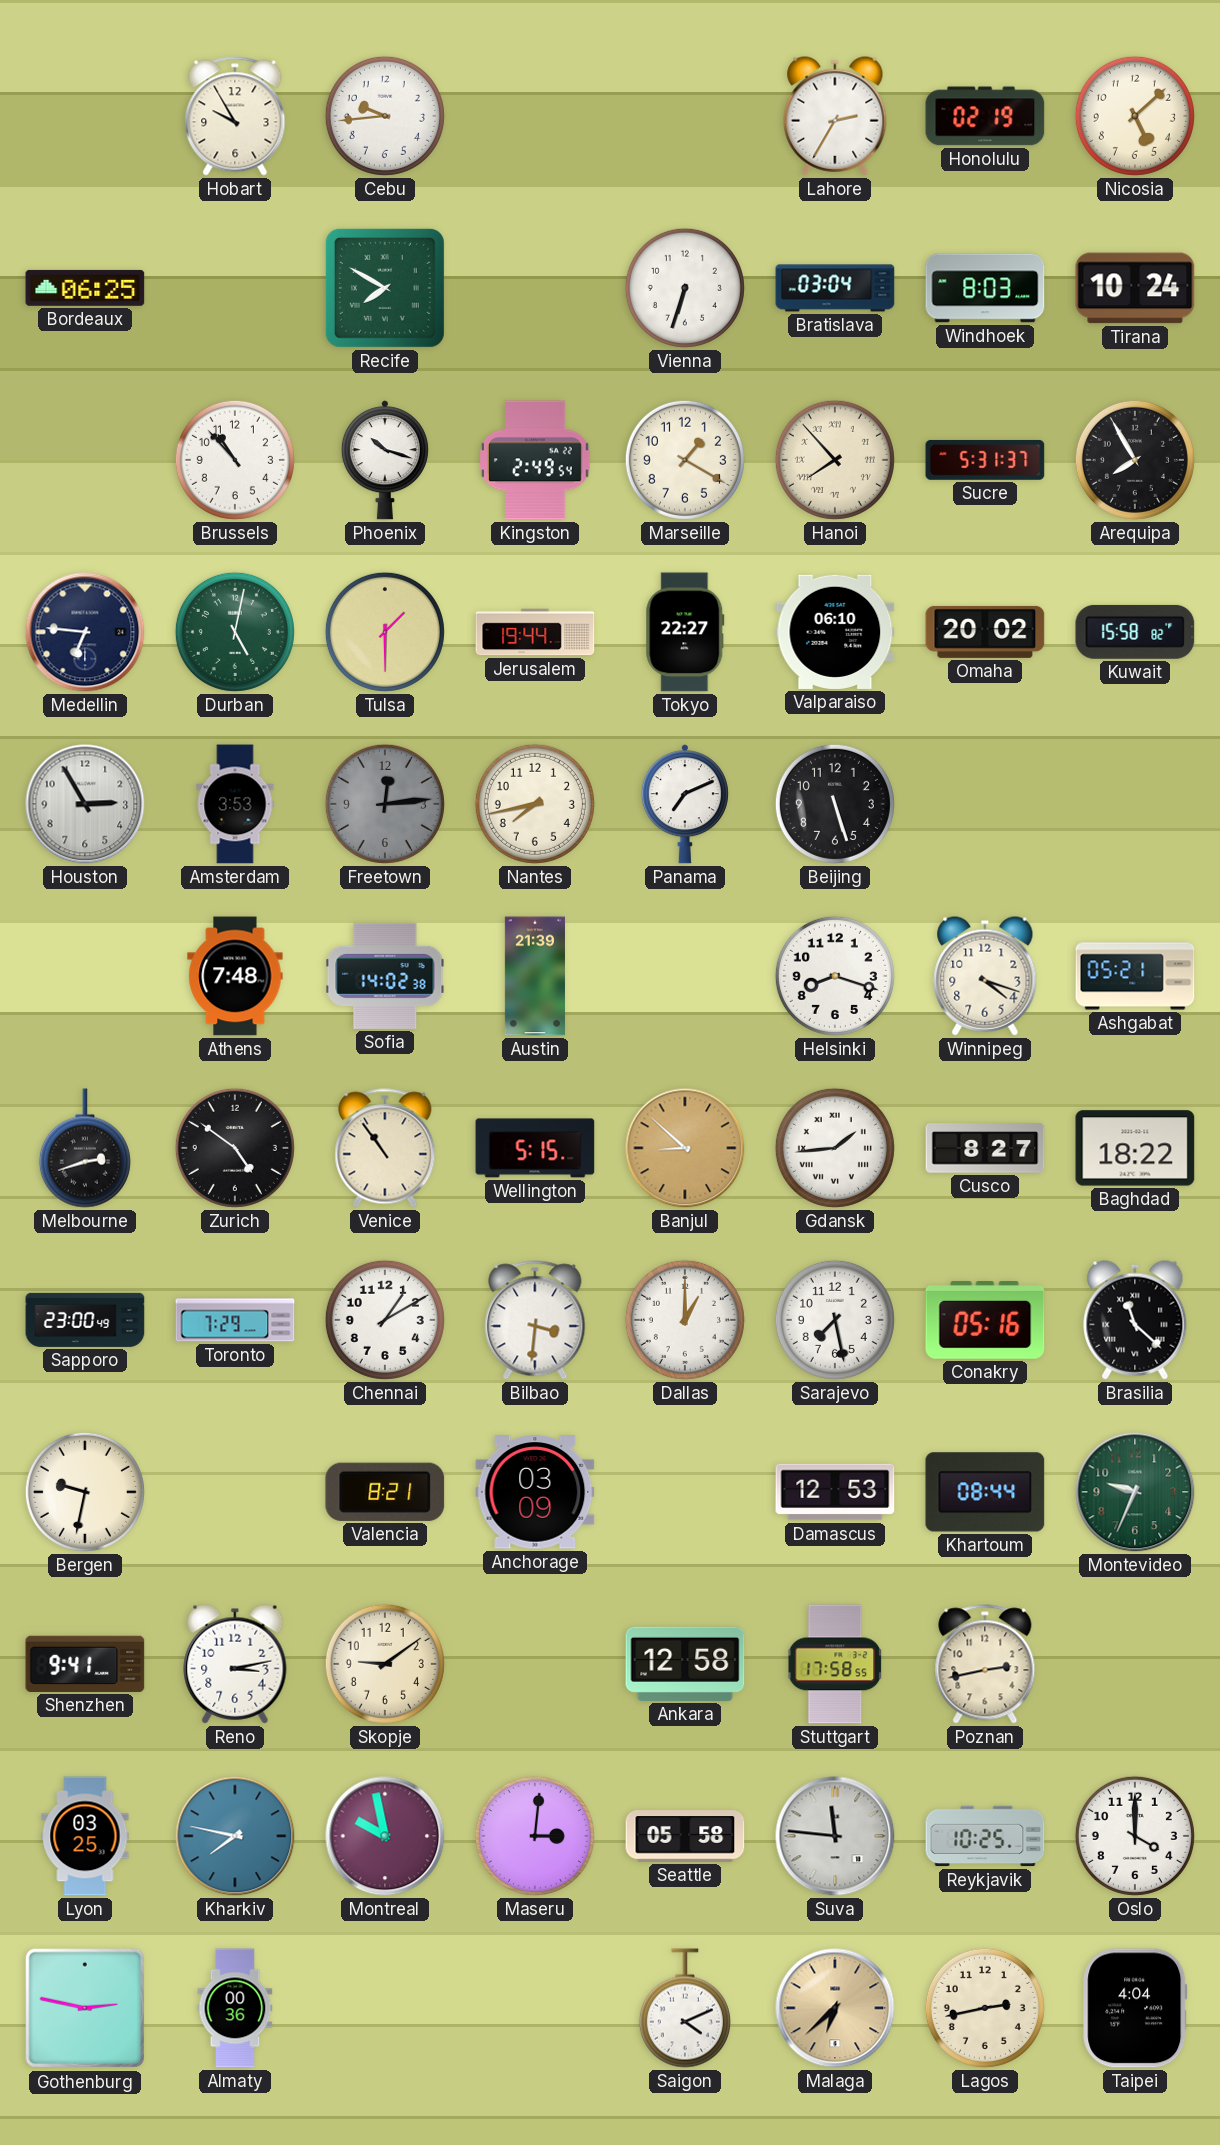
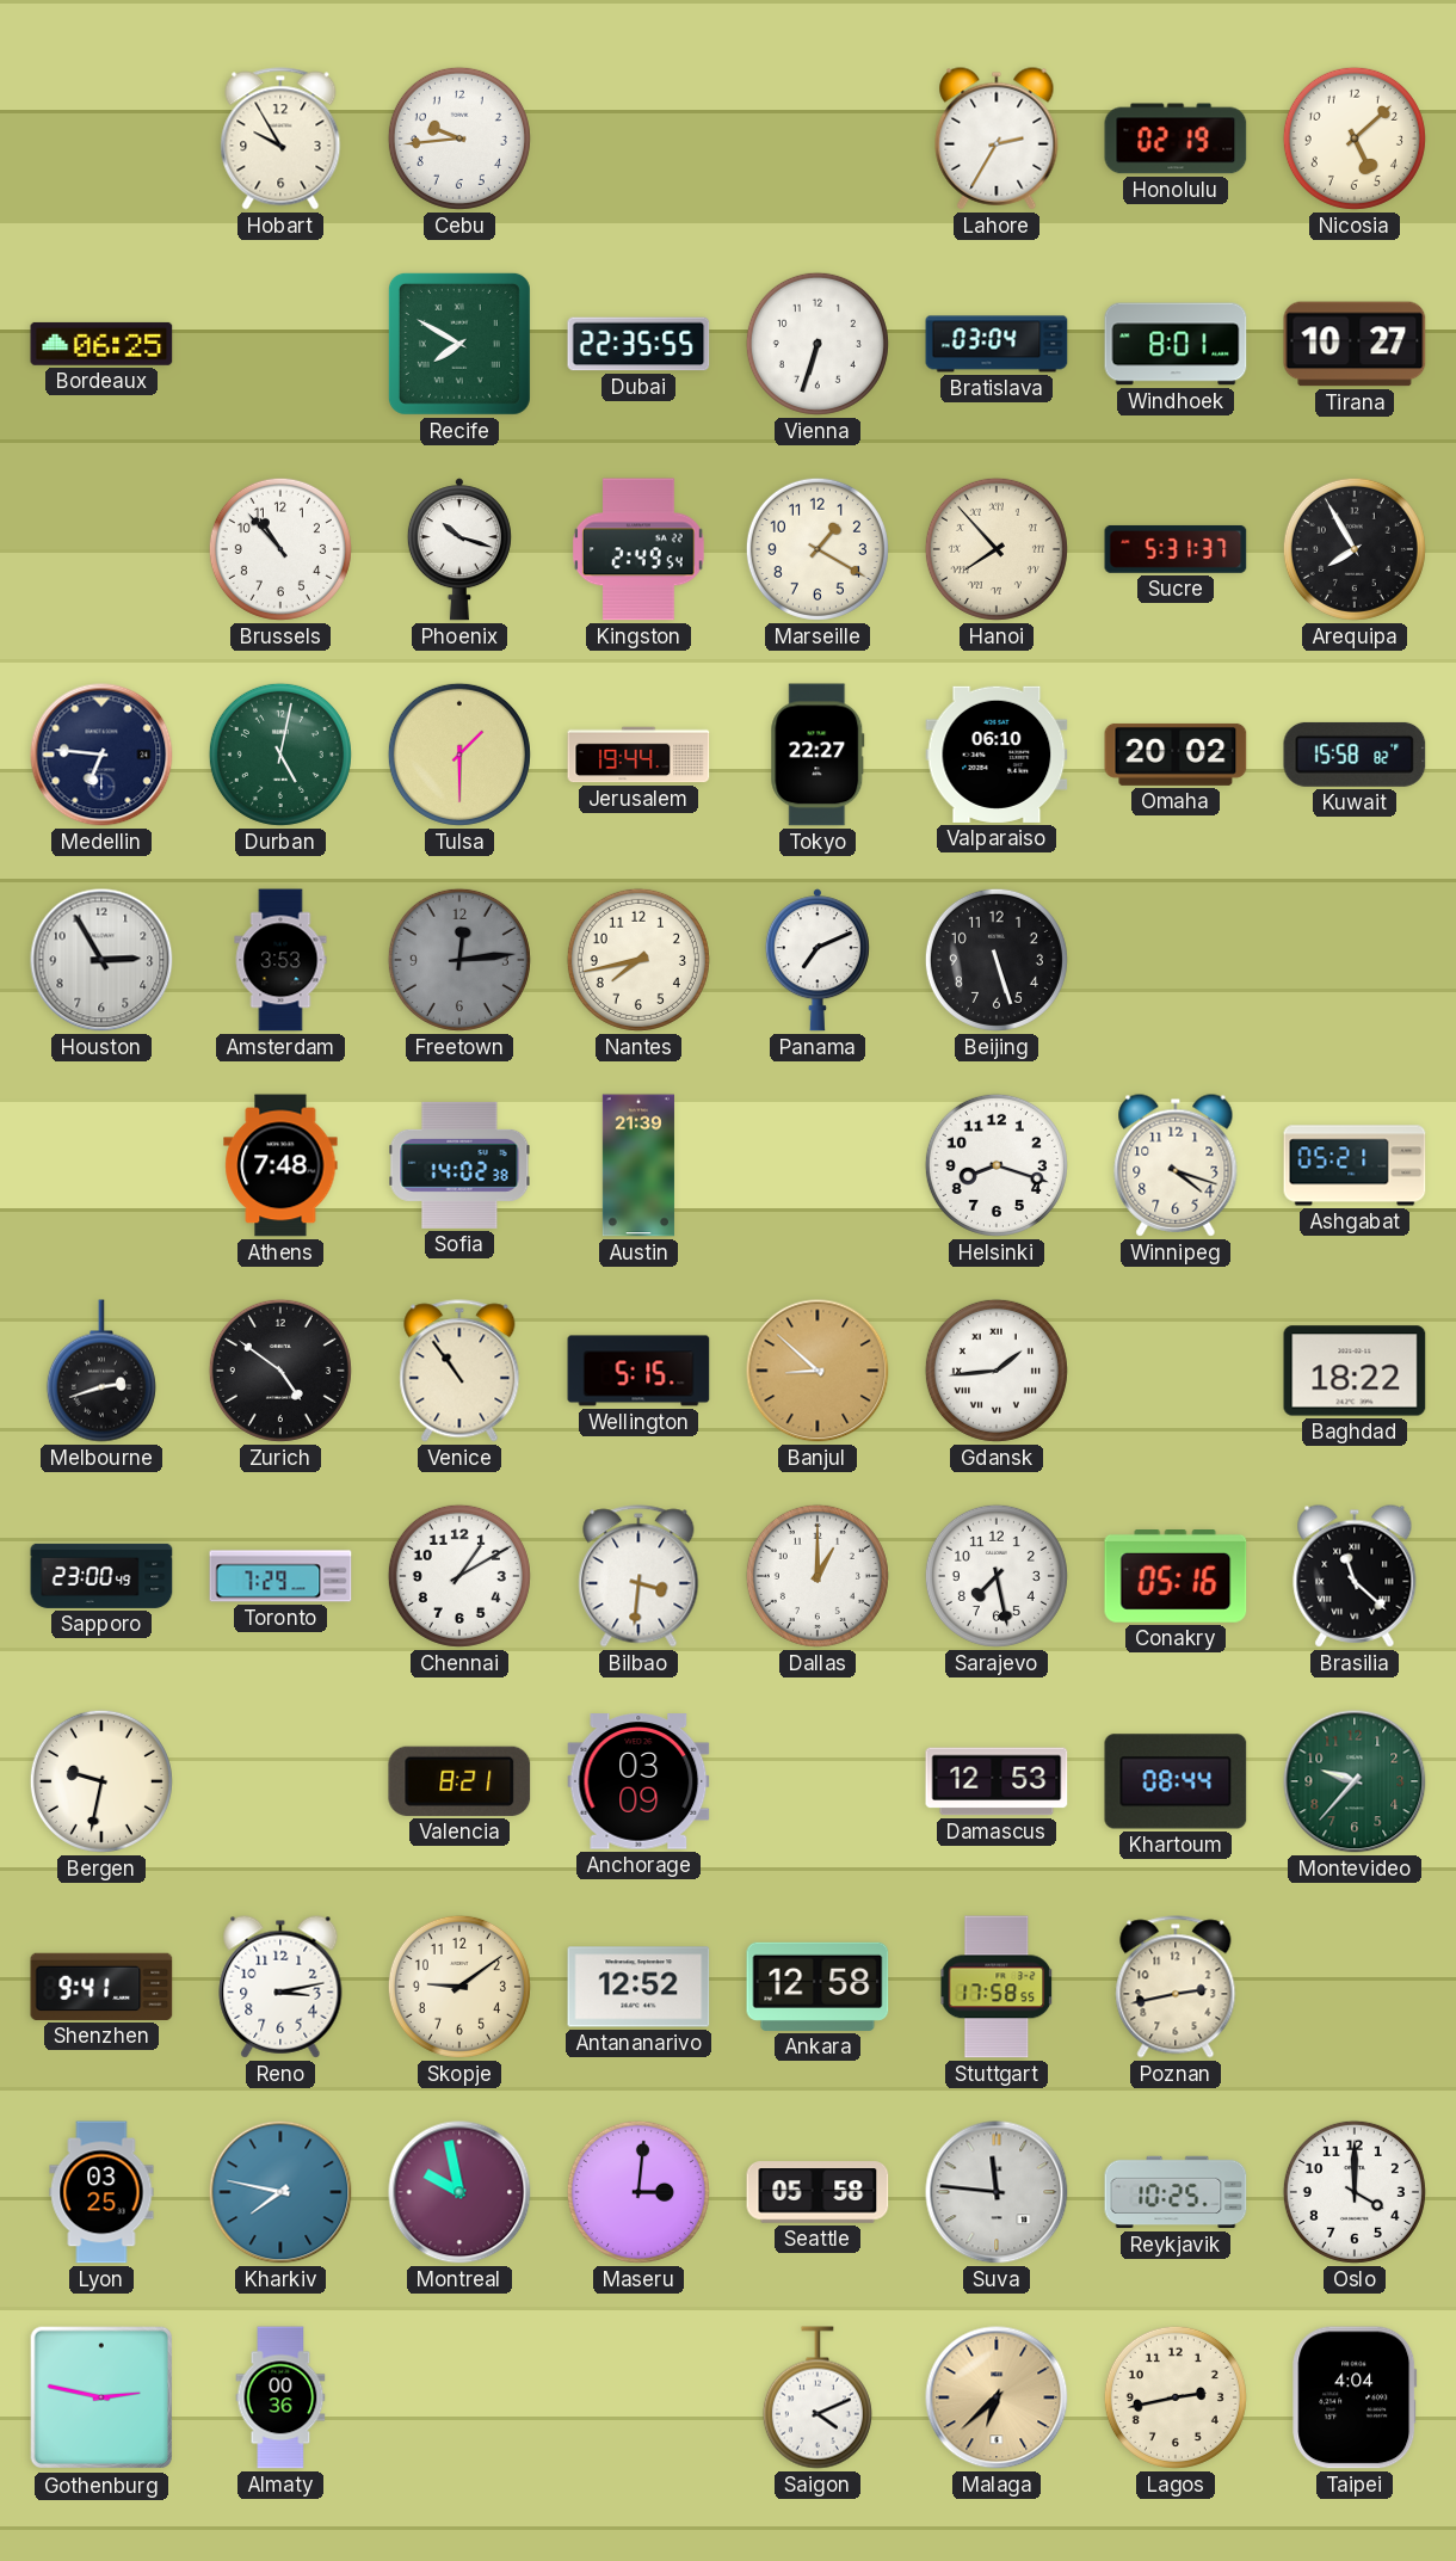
Dubai: none -> 22:35
Windhoek: 8:03 -> 8:01
Tirana: 10:24 -> 10:27
Cusco: 8:27 -> none
Montevideo: 9:34 -> 9:37
Antananarivo: none -> 12:52
